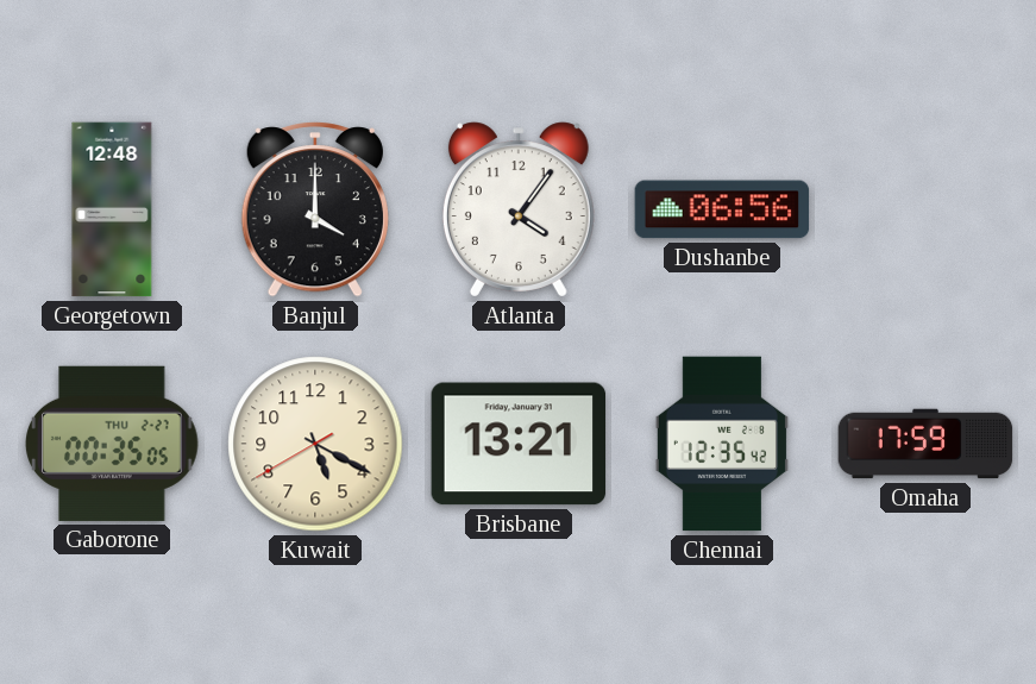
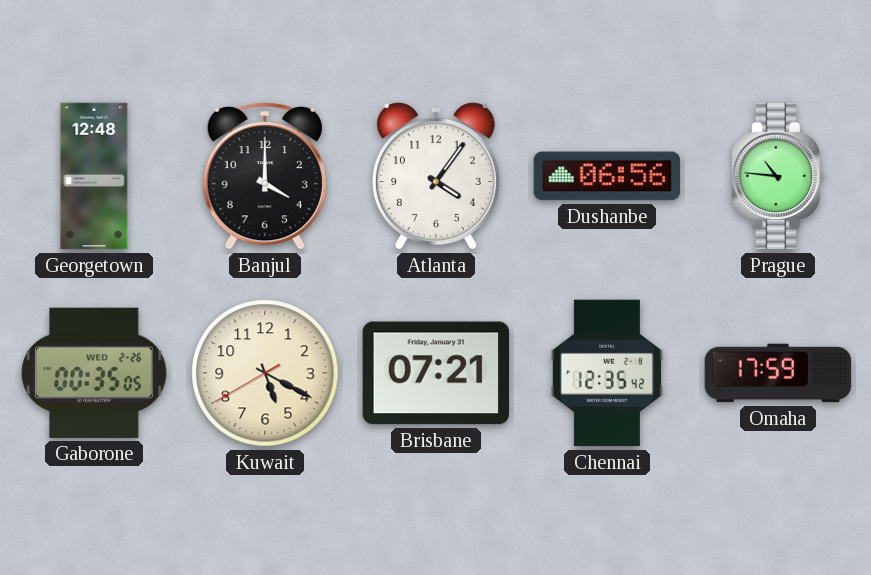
Prague: none -> 10:46
Gaborone date: THU 2-27 -> WED 2-26
Brisbane: 13:21 -> 07:21
